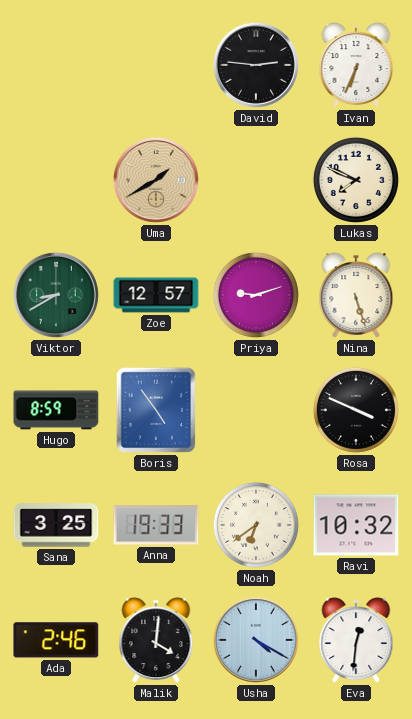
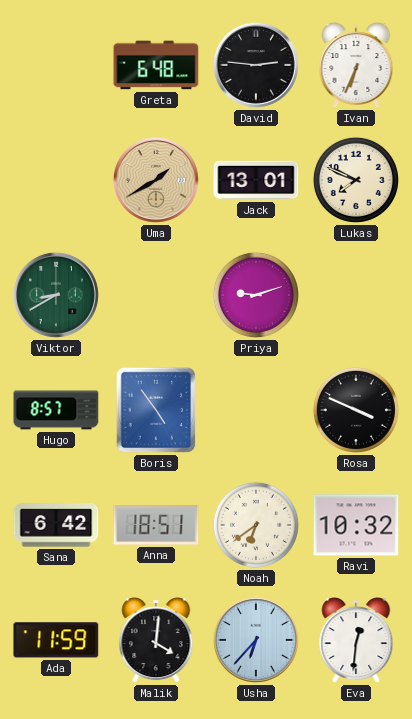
Greta: none -> 6:48
Jack: none -> 13:01
Zoe: 12:57 -> none
Nina: 5:27 -> none
Hugo: 8:59 -> 8:57
Sana: 3:25 -> 6:42
Anna: 19:33 -> 18:51
Ada: 2:46 -> 11:59
Usha: 4:20 -> 6:37
